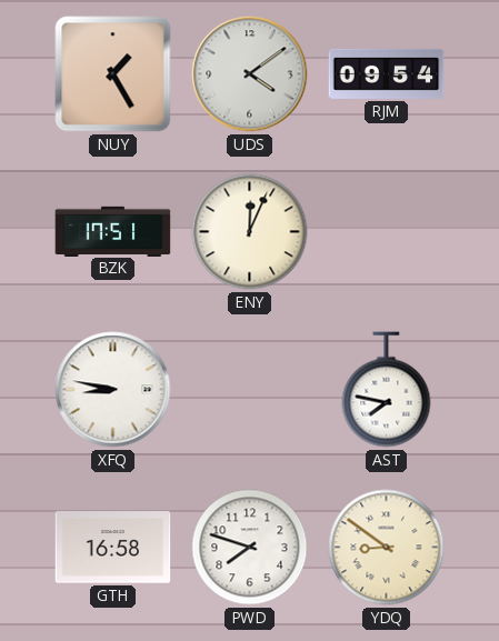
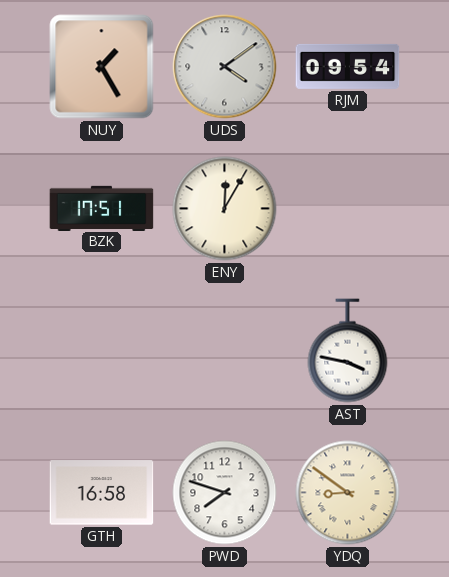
ENY: 12:04 -> 12:05
XFQ: 8:47 -> none
AST: 7:47 -> 3:47
